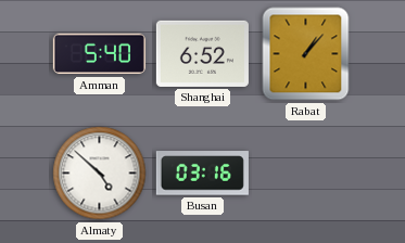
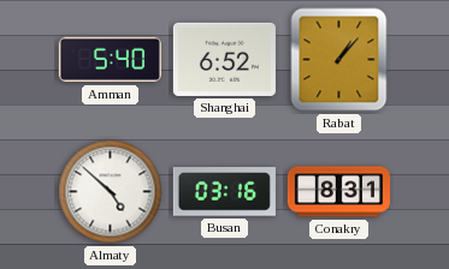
Conakry: none -> 8:31
